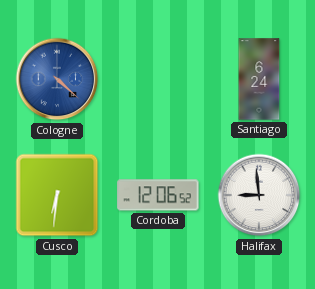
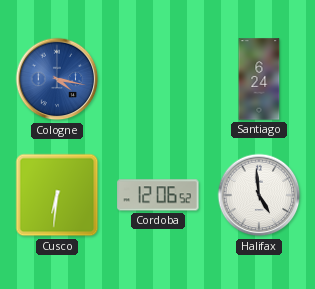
Cologne: 4:22 -> 4:17
Halifax: 8:59 -> 4:59
